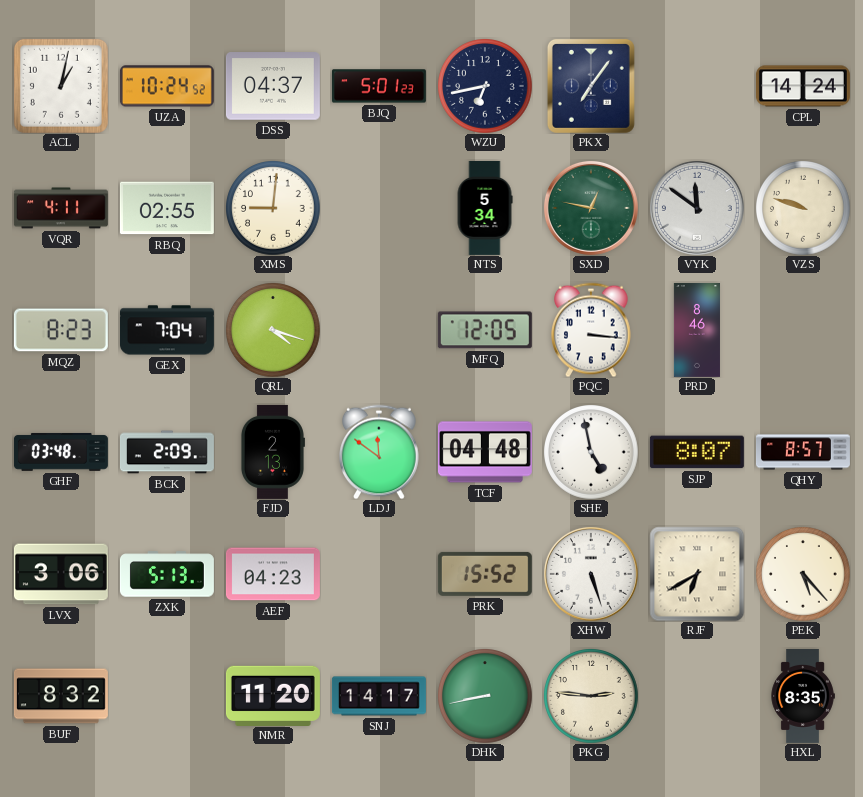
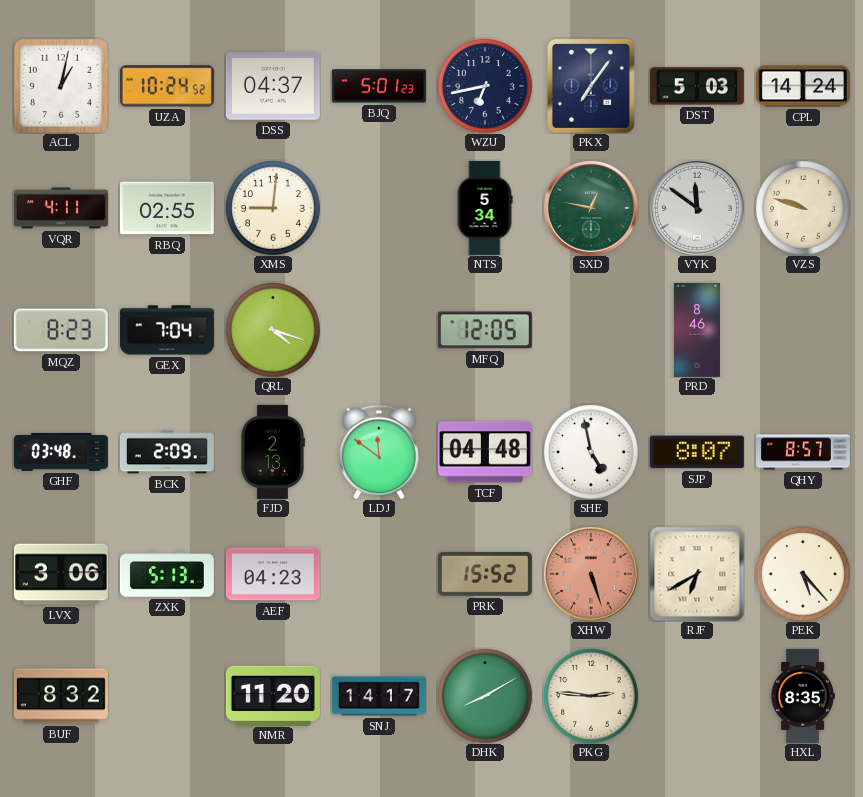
DST: none -> 5:03
PQC: 3:16 -> none
XHW dial: white -> salmon
DHK: 8:43 -> 8:10
